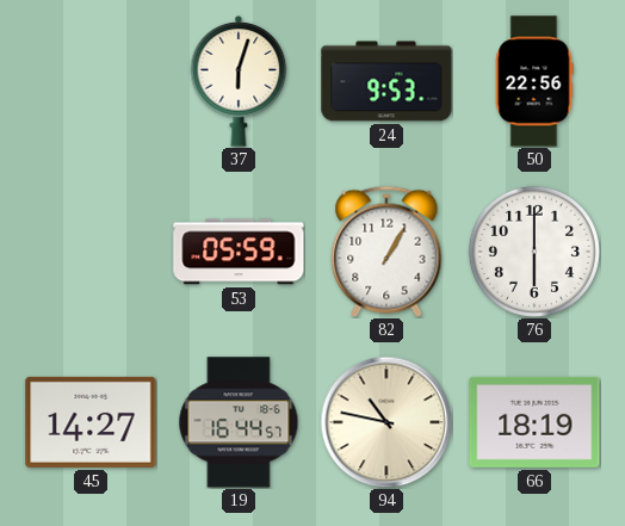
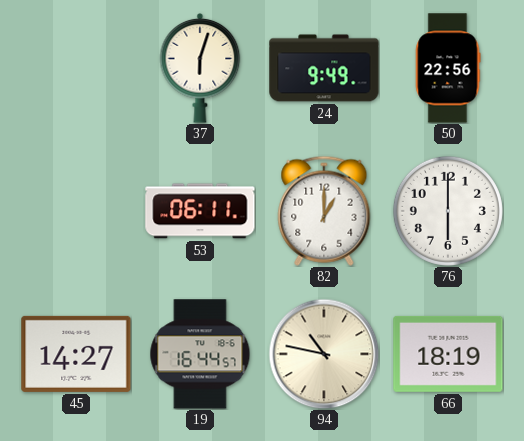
24: 9:53 -> 9:49
53: 05:59 -> 06:11
82: 1:05 -> 1:00
